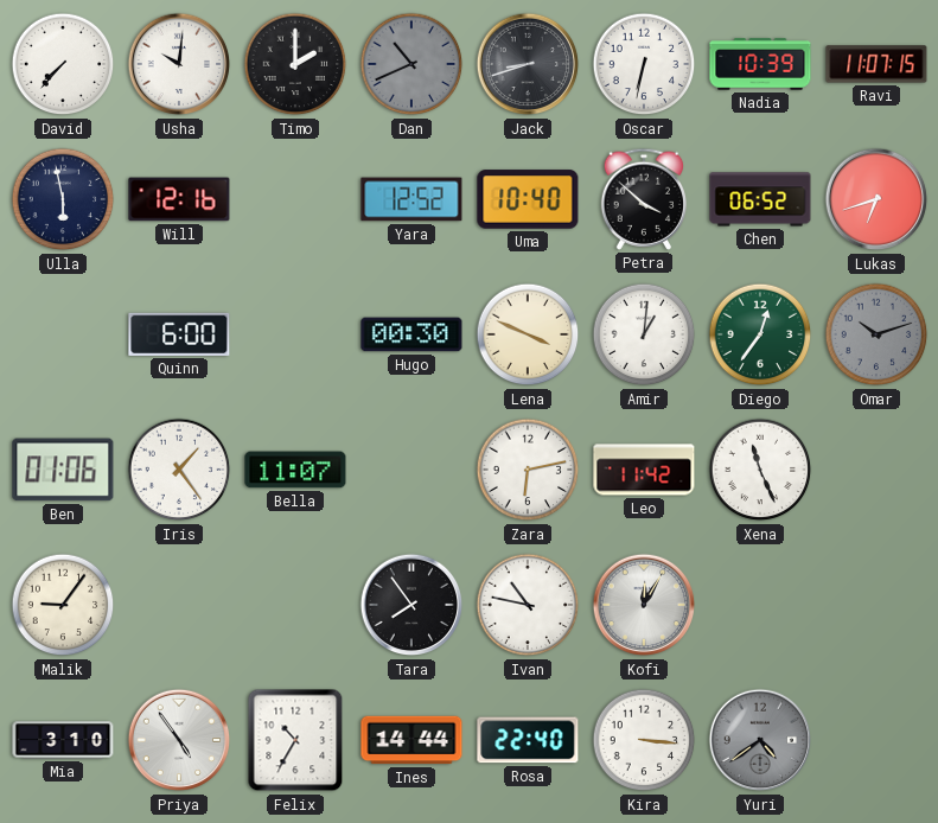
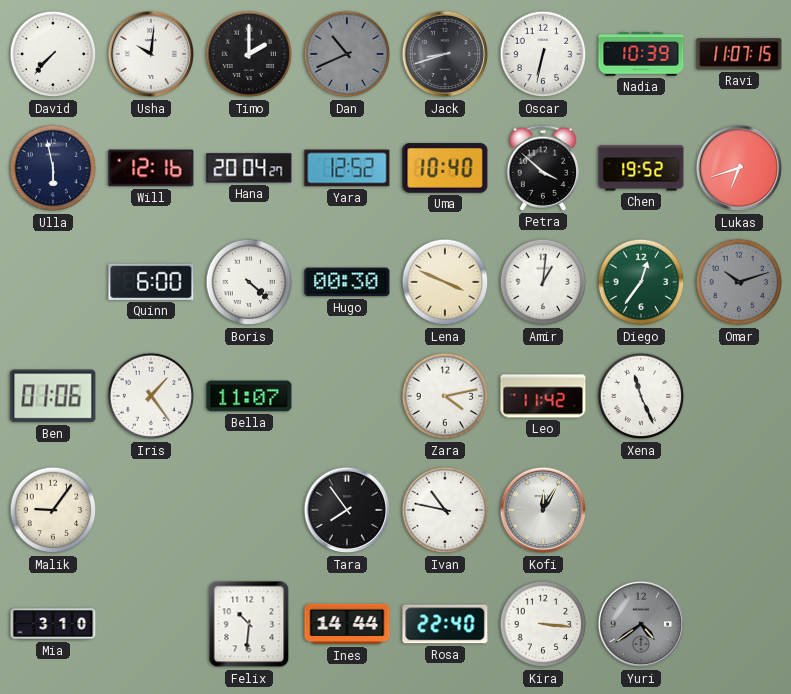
Hana: none -> 20:04
Chen: 06:52 -> 19:52
Boris: none -> 4:22
Zara: 6:13 -> 4:13
Priya: 4:54 -> none
Felix: 10:35 -> 10:31
